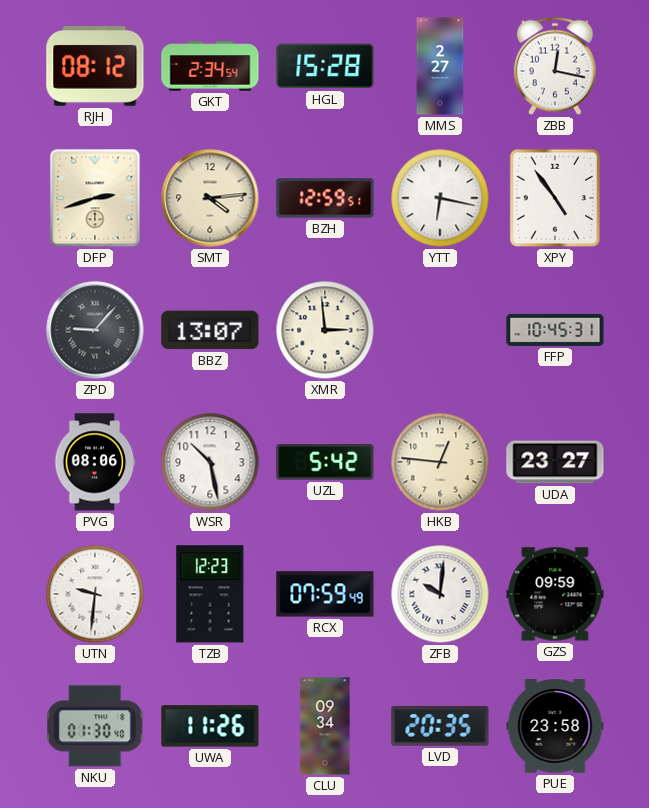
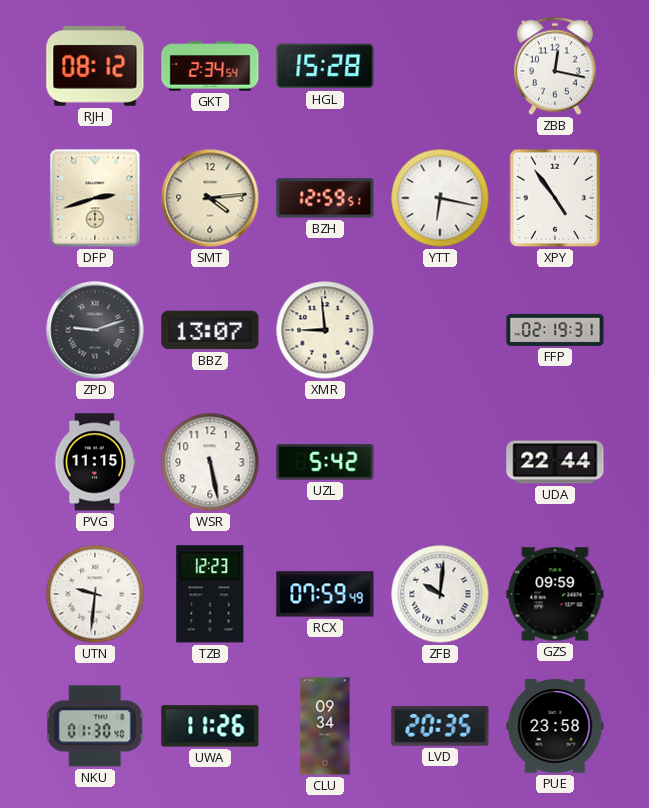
MMS: 2:27 -> none
ZPD: 9:07 -> 9:12
XMR: 2:59 -> 8:59
FFP: 10:45 -> 02:19
PVG: 08:06 -> 11:15
WSR: 10:28 -> 5:28
HKB: 12:46 -> none
UDA: 23:27 -> 22:44
